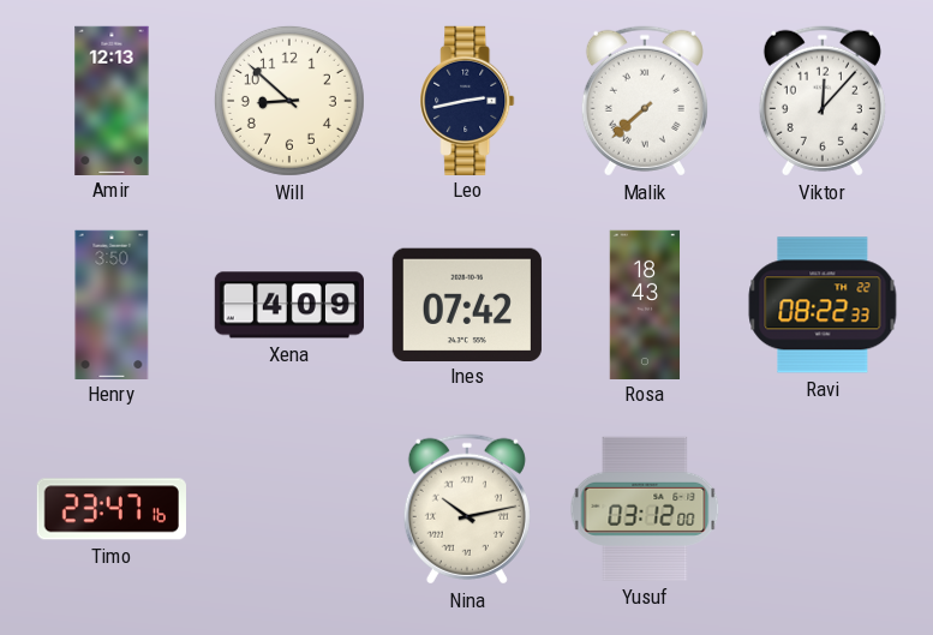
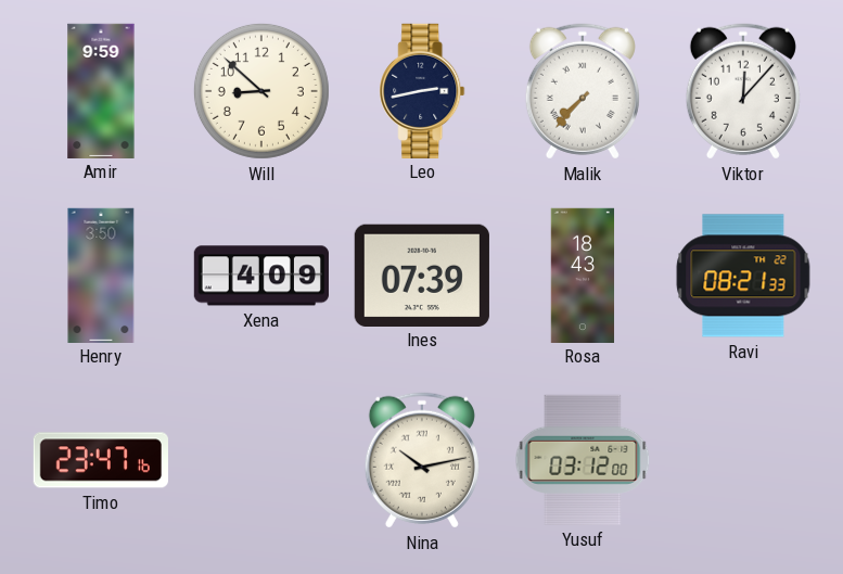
Amir: 12:13 -> 9:59
Malik: 7:38 -> 7:37
Ines: 07:42 -> 07:39
Ravi: 08:22 -> 08:21
